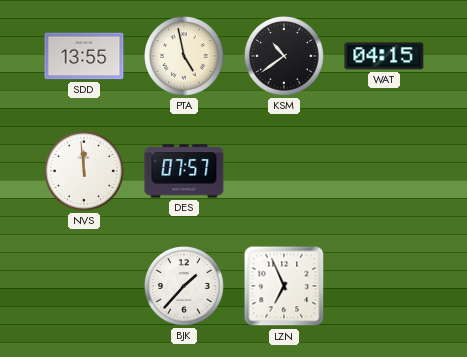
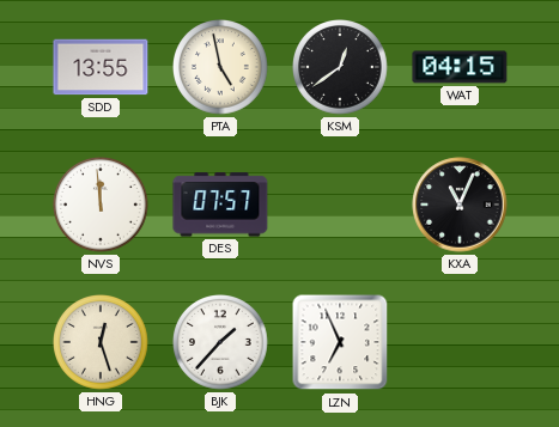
KSM: 10:39 -> 12:39
KXA: none -> 11:04
HNG: none -> 12:27
